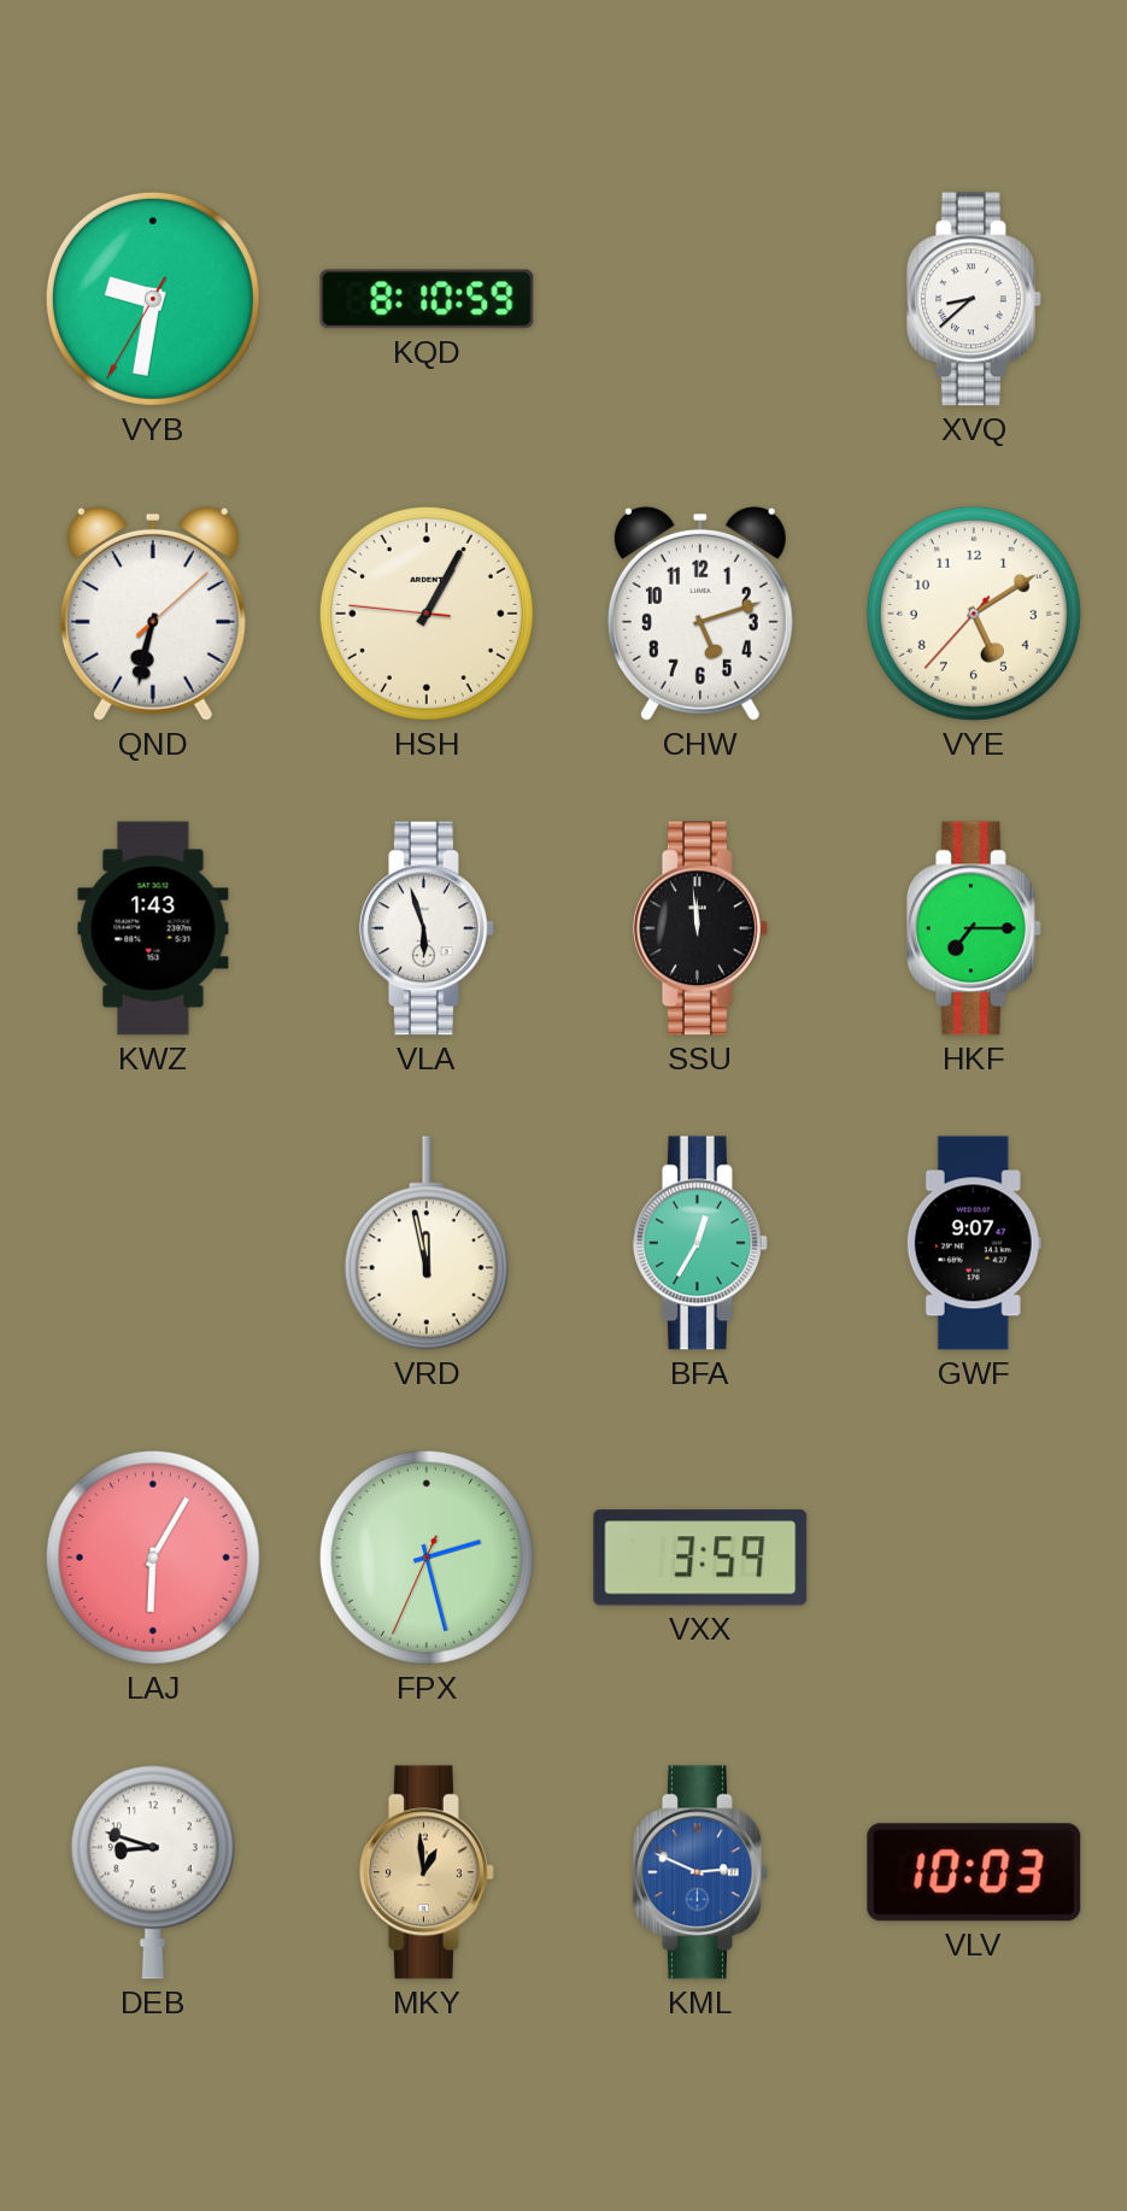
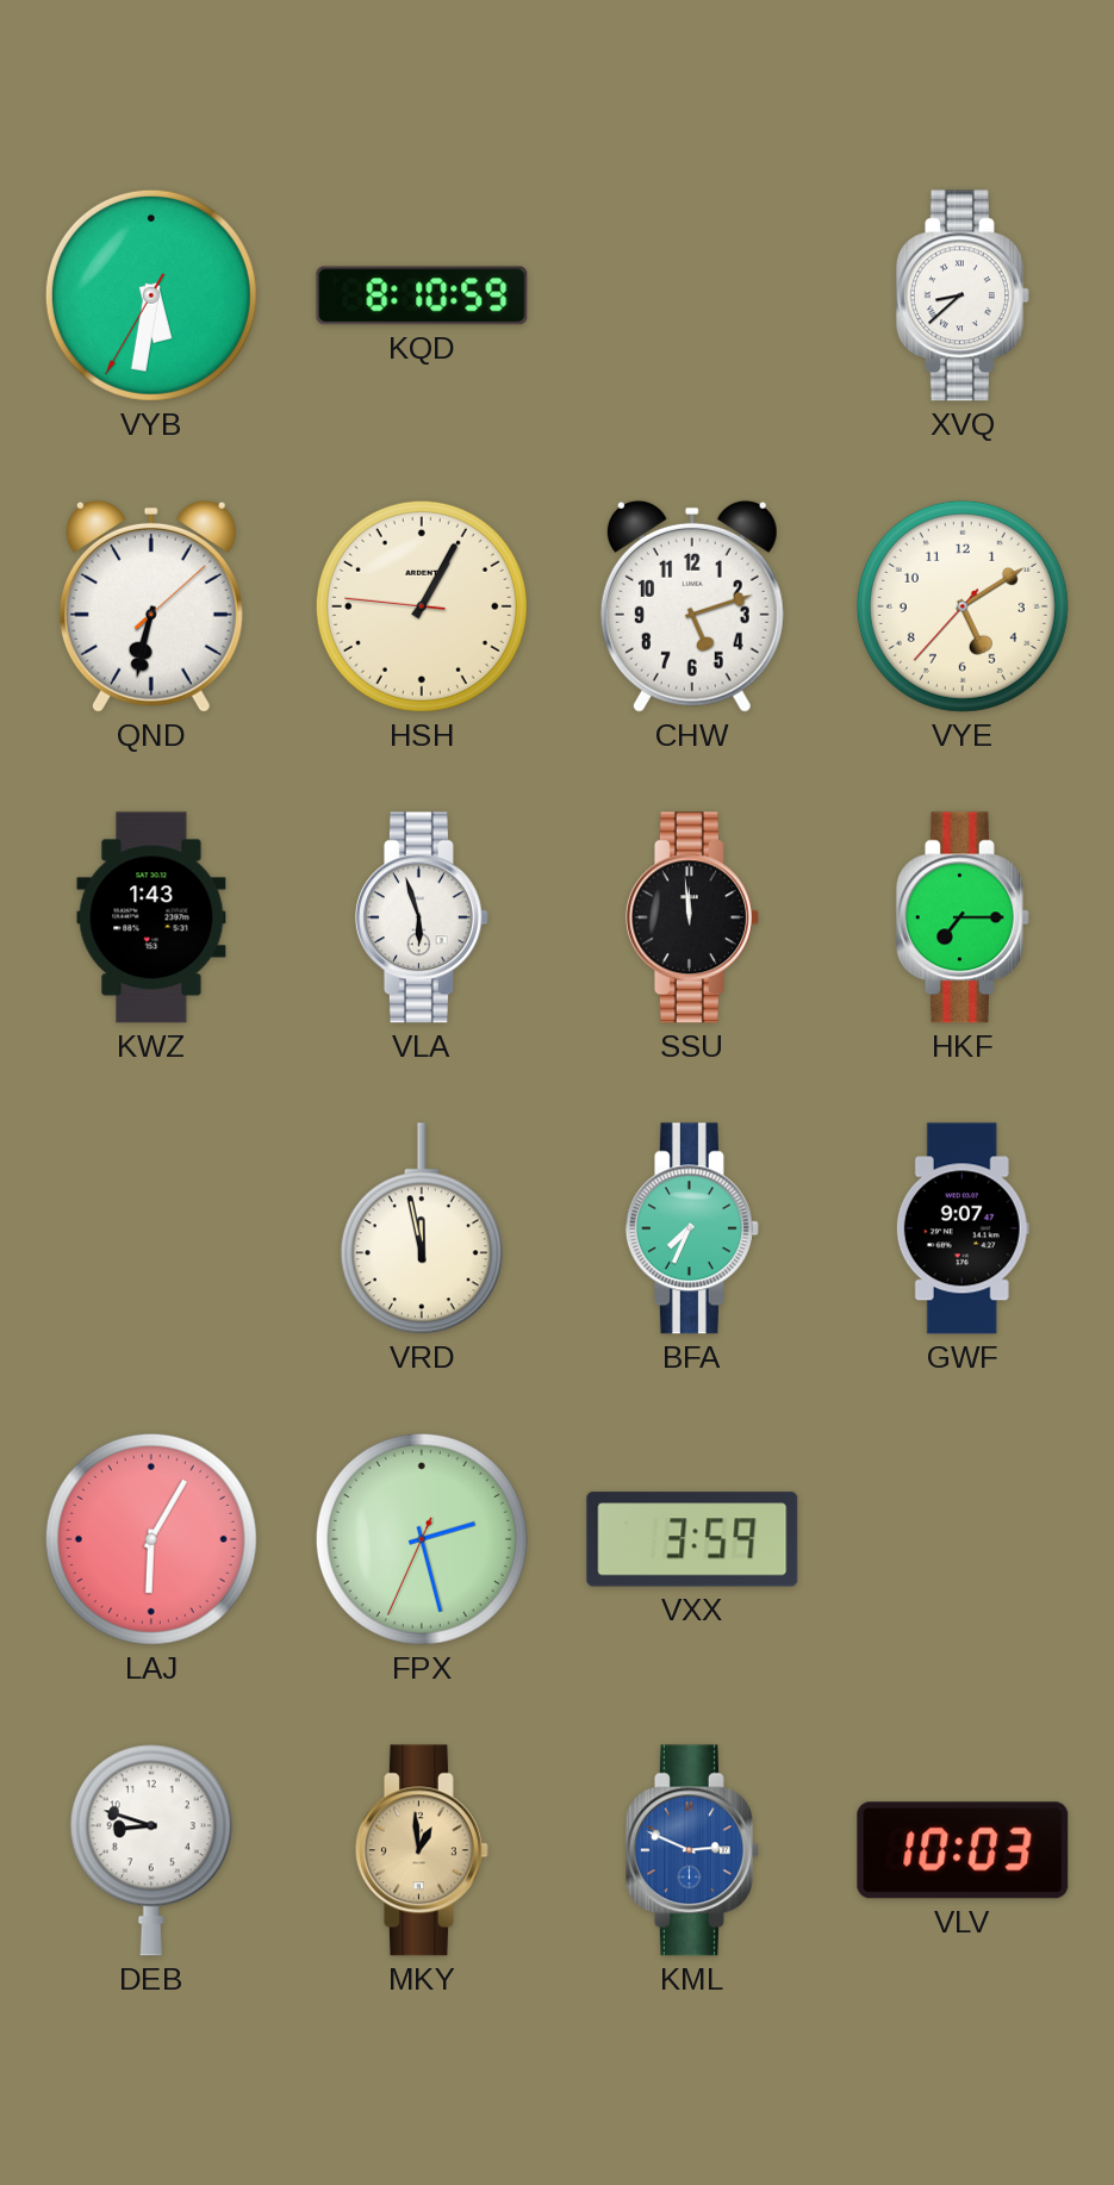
VYB: 9:31 -> 5:31
BFA: 12:35 -> 7:34
